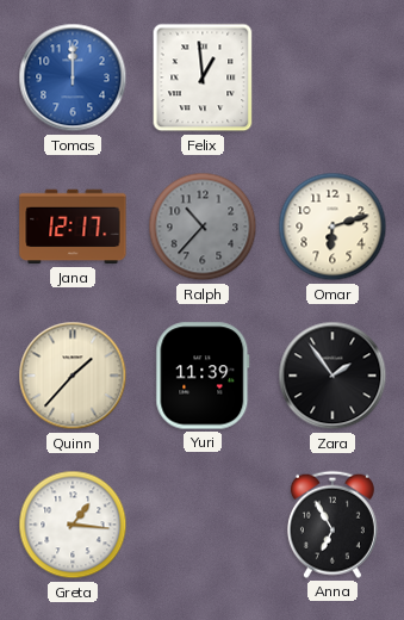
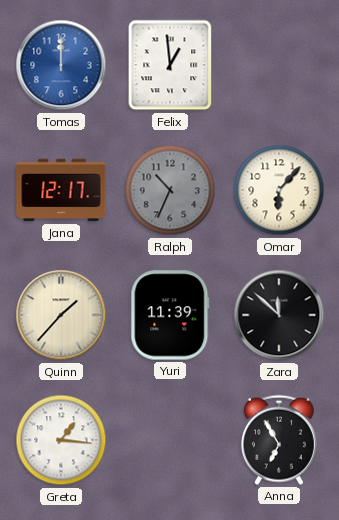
Ralph: 10:37 -> 10:34
Omar: 6:12 -> 6:07
Zara: 1:54 -> 11:52
